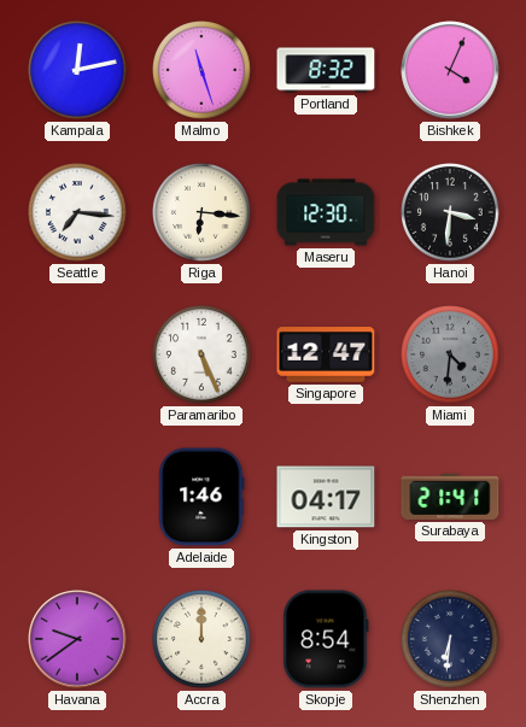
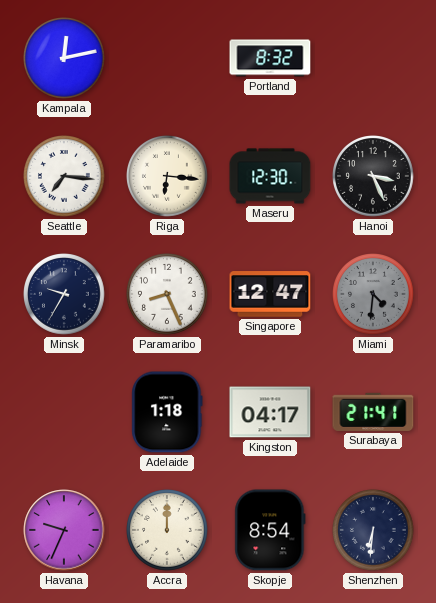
Malmo: 11:27 -> none
Bishkek: 4:04 -> none
Hanoi: 3:31 -> 3:26
Minsk: none -> 9:35
Paramaribo: 5:26 -> 8:26
Adelaide: 1:46 -> 1:18
Havana: 9:39 -> 9:34
